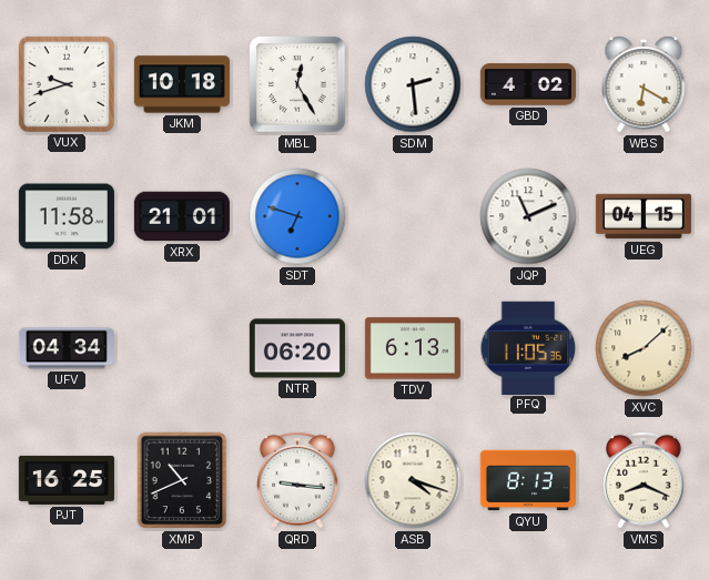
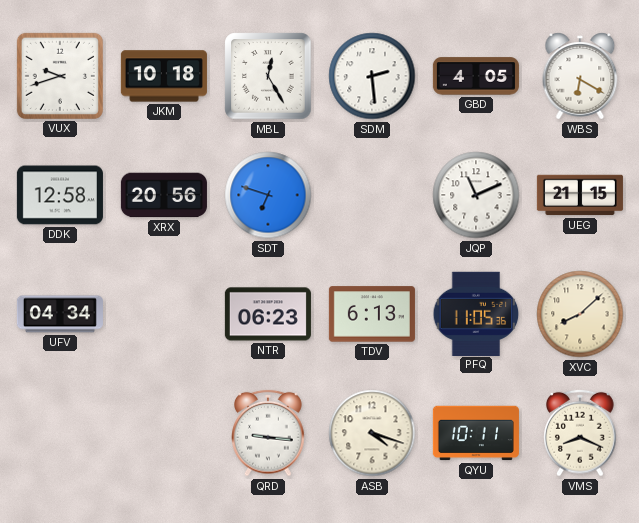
GBD: 4:02 -> 4:05
DDK: 11:58 -> 12:58
XRX: 21:01 -> 20:56
UEG: 04:15 -> 21:15
NTR: 06:20 -> 06:23
PJT: 16:25 -> none
XMP: 10:41 -> none
QYU: 8:13 -> 10:11
